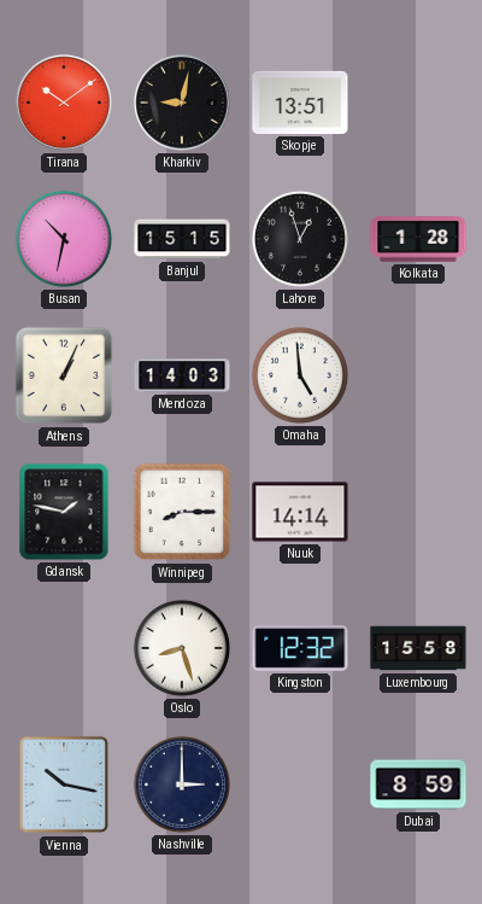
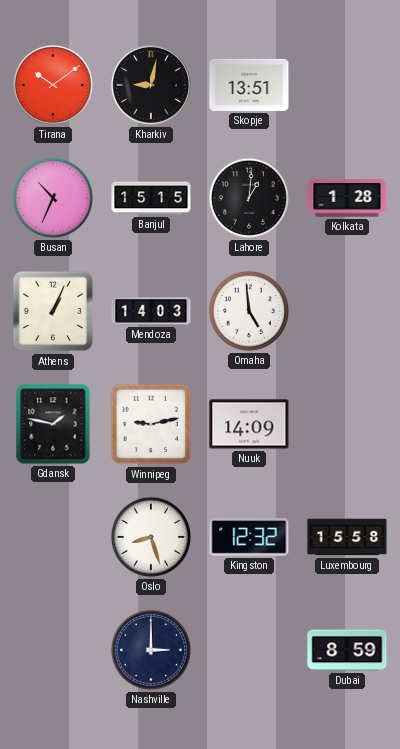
Busan: 10:32 -> 10:34
Lahore: 12:57 -> 1:01
Winnipeg: 8:15 -> 9:13
Nuuk: 14:14 -> 14:09
Vienna: 10:17 -> none
